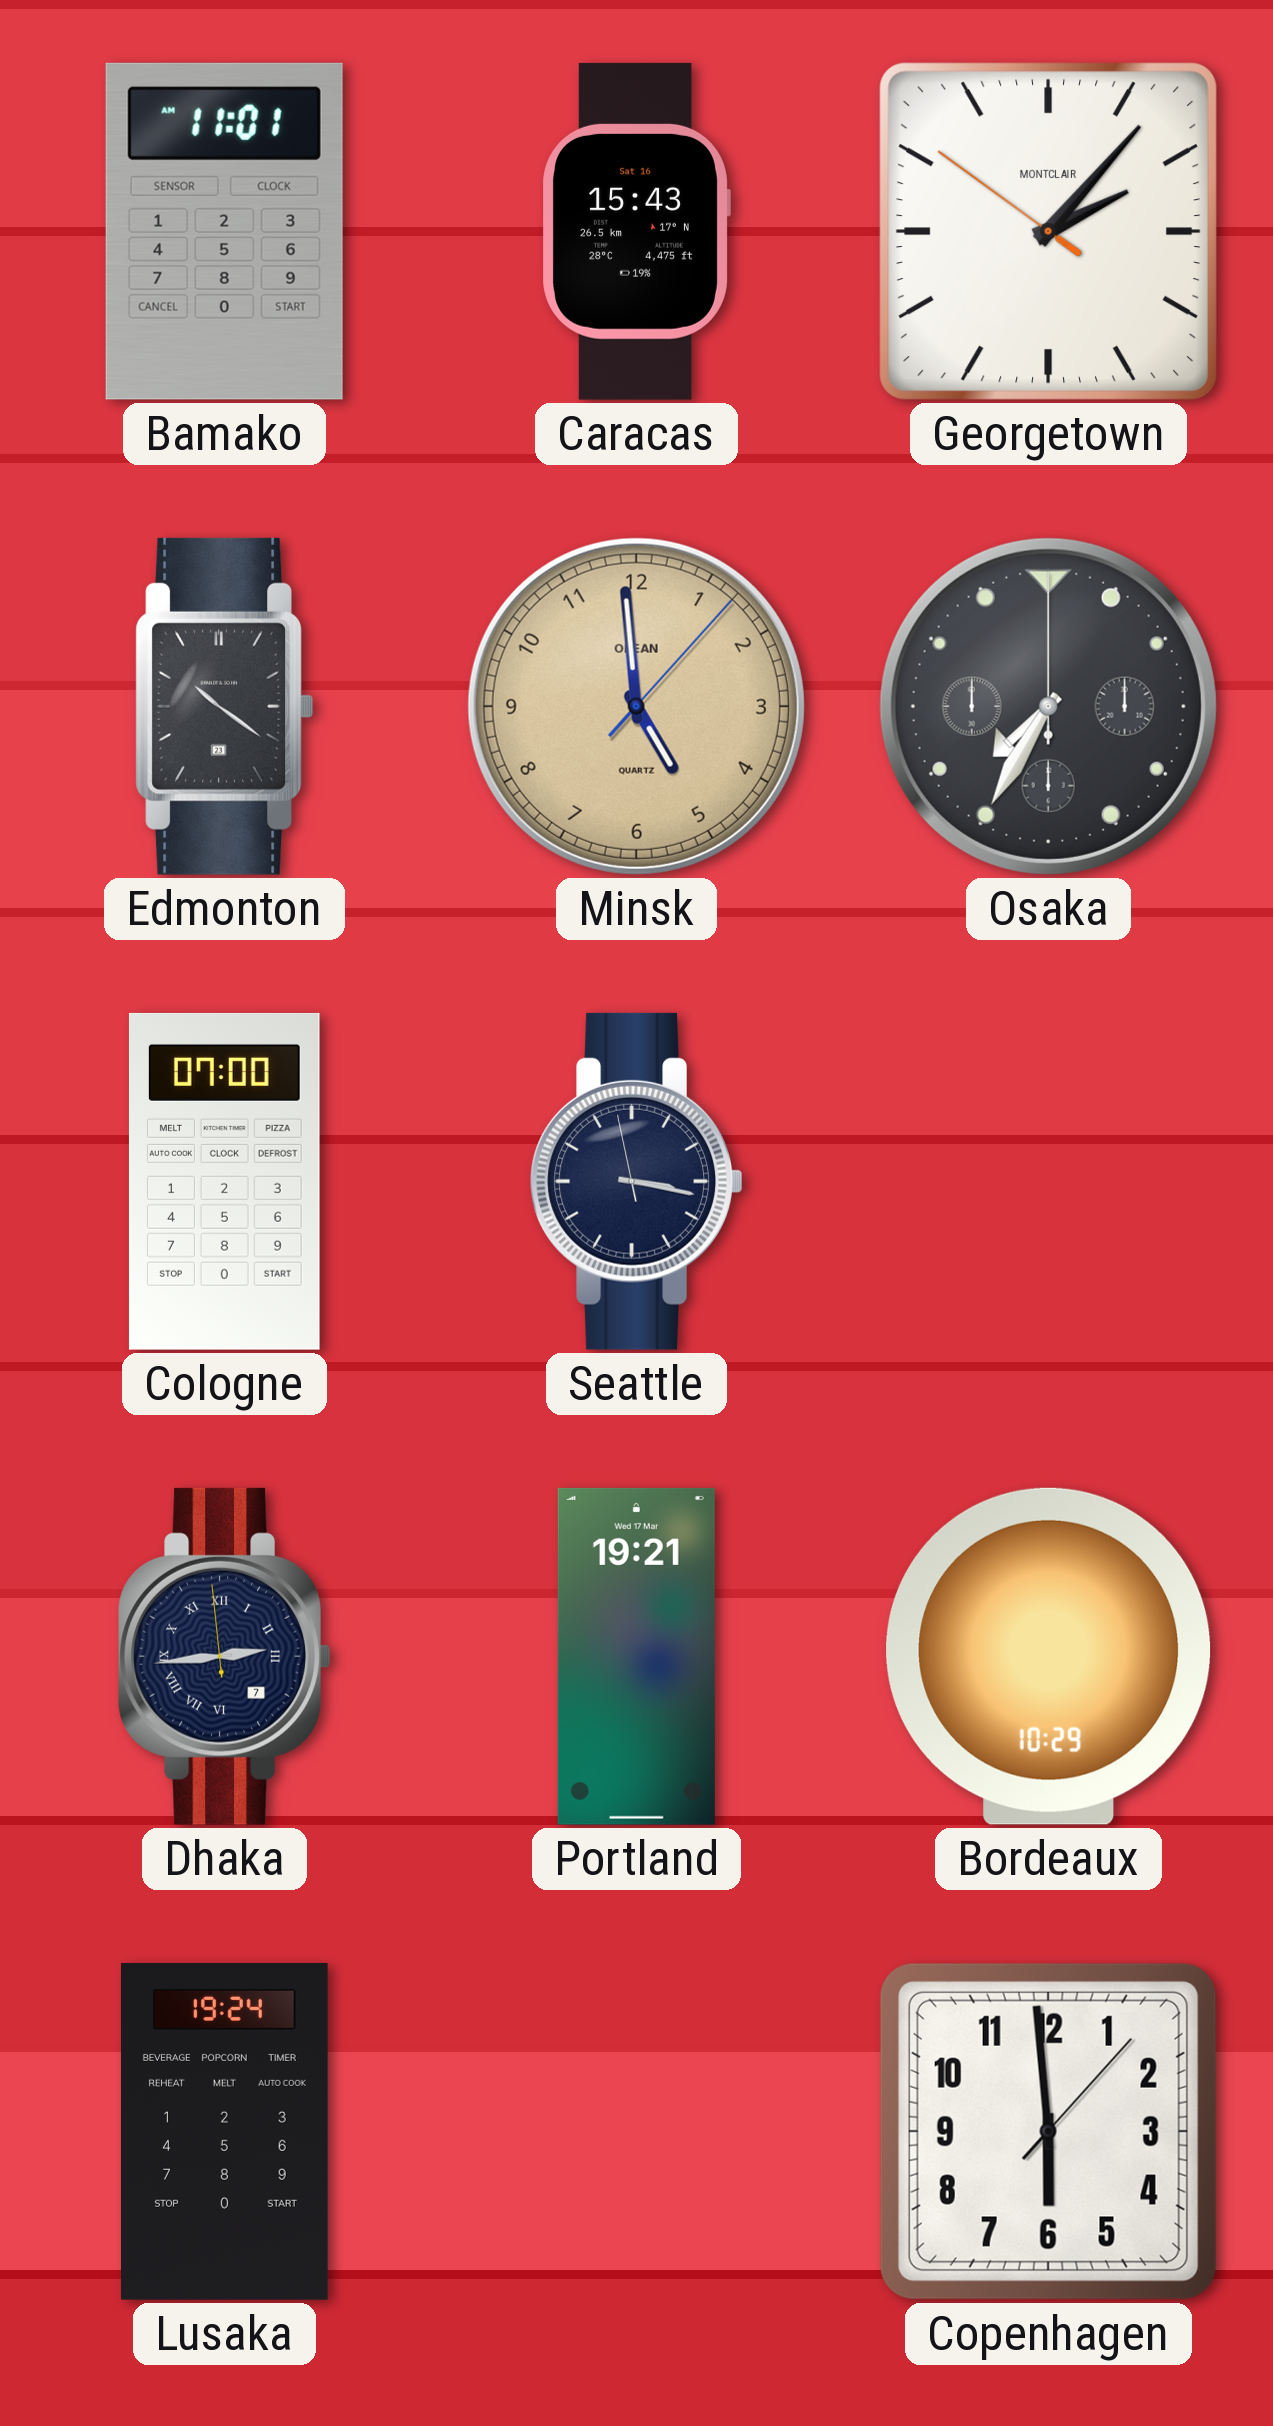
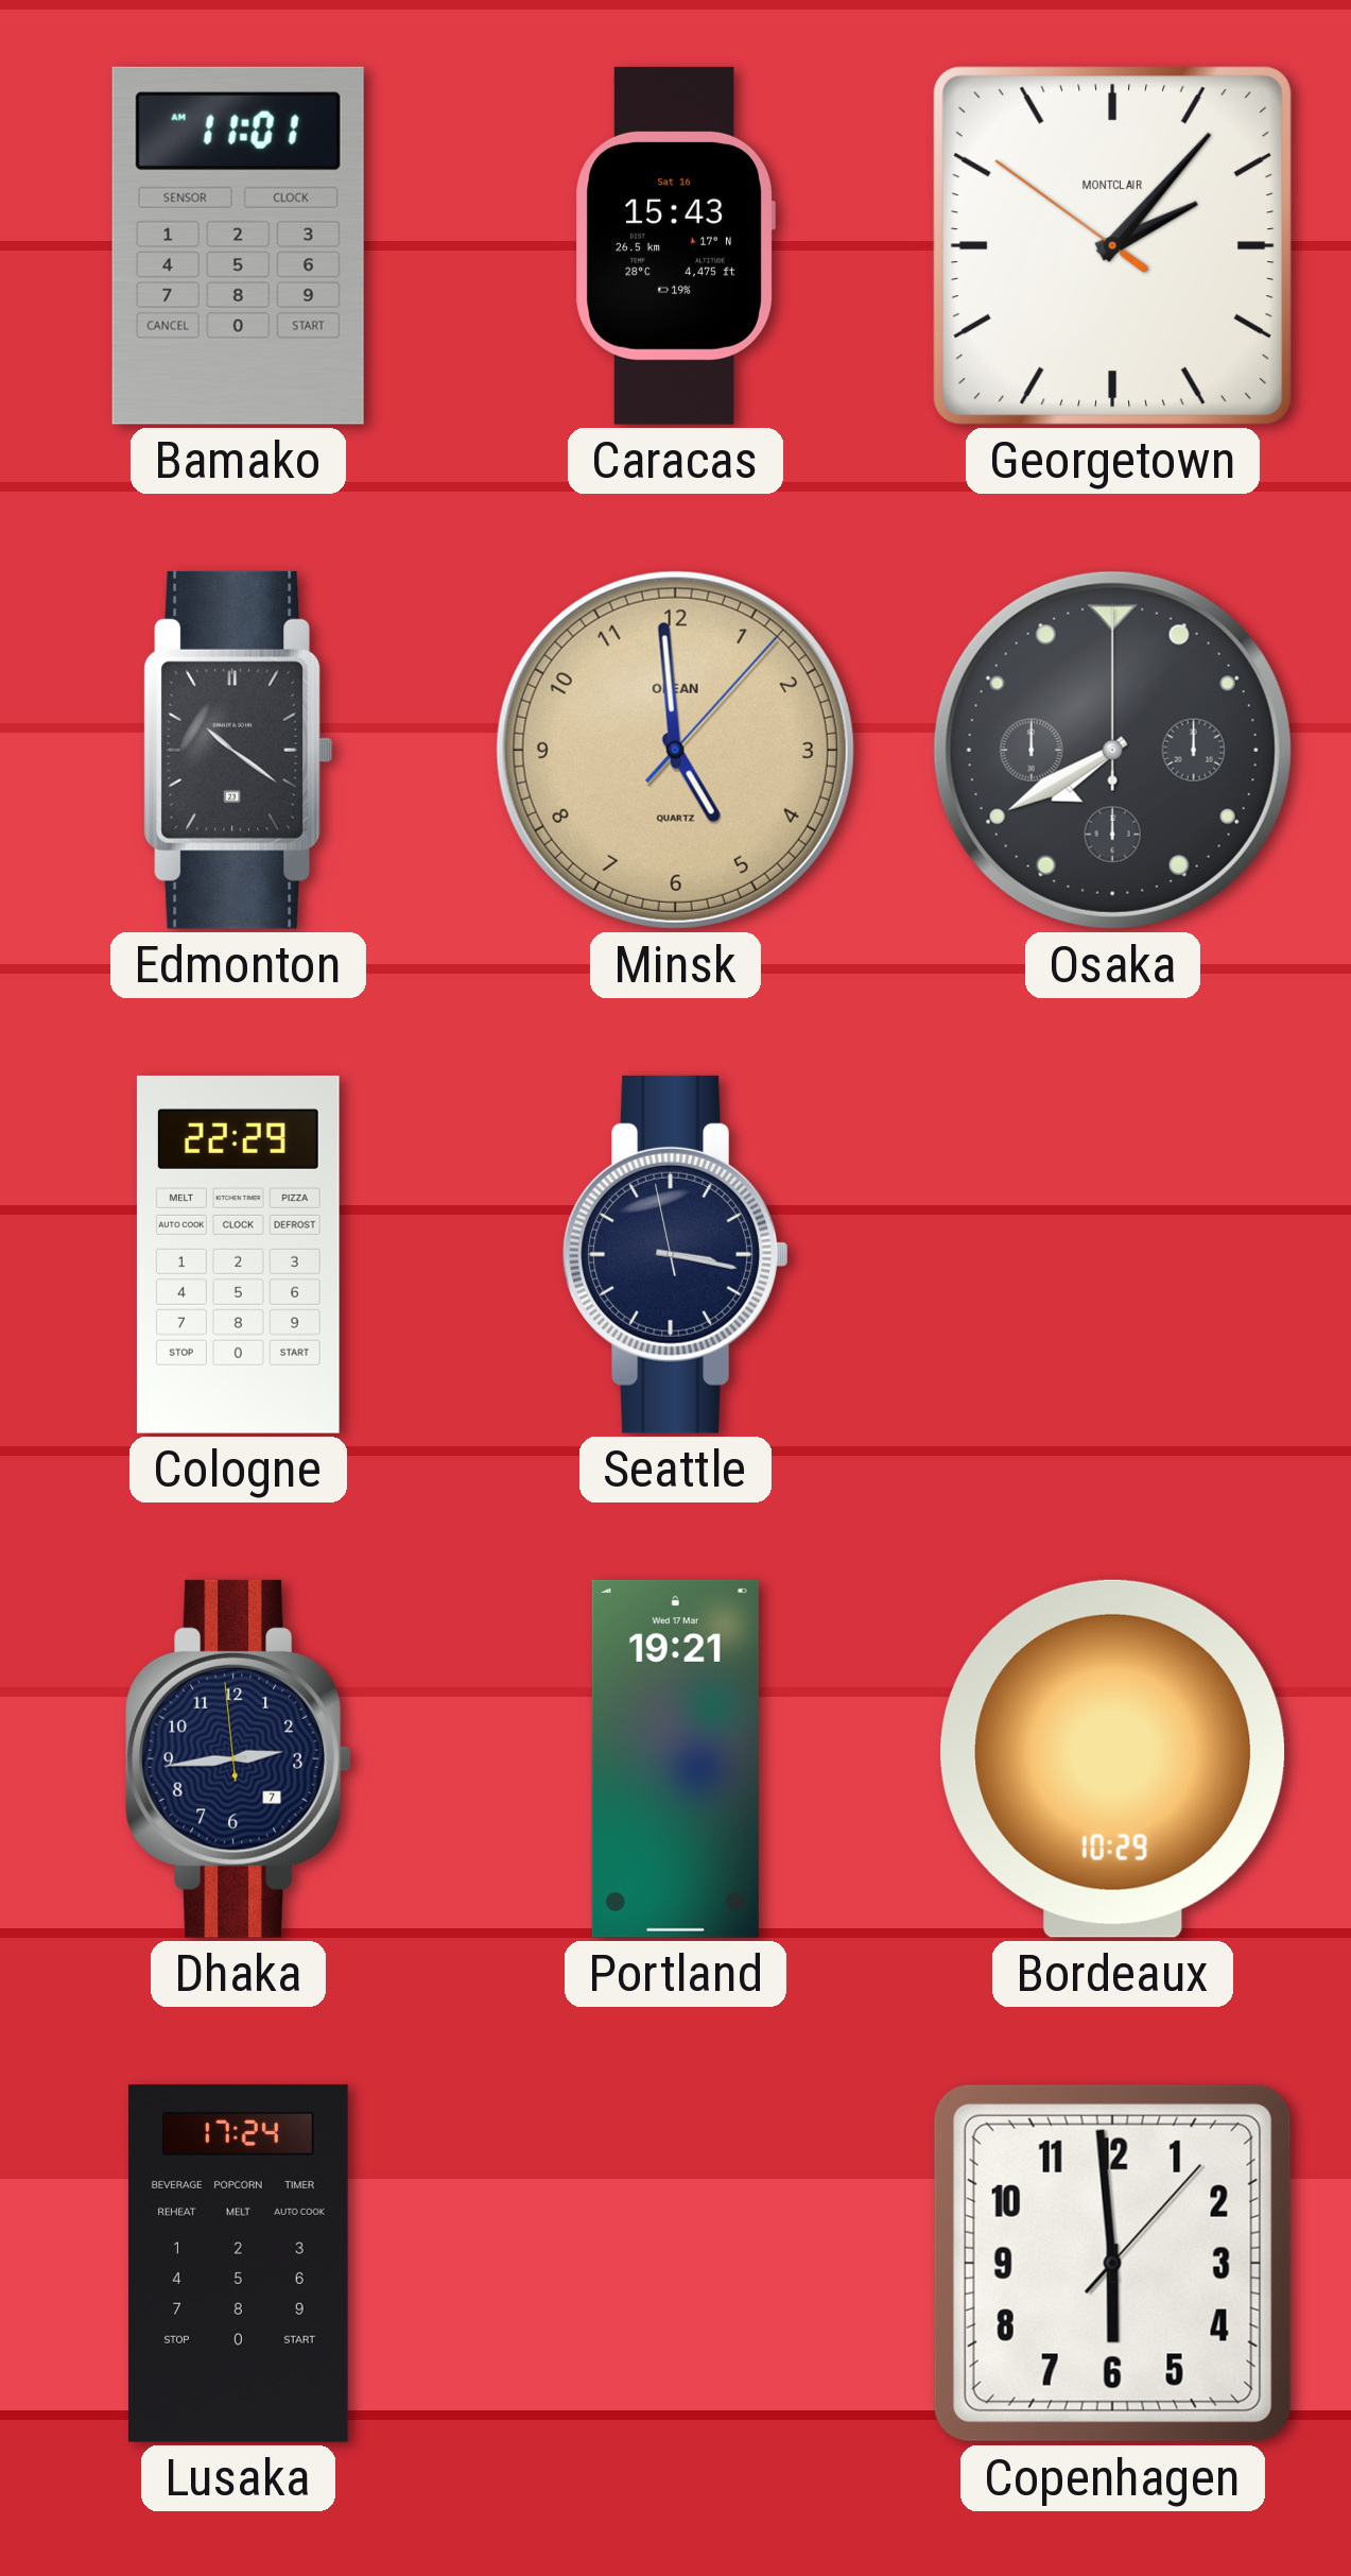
Osaka: 7:35 -> 7:40
Cologne: 07:00 -> 22:29
Dhaka numerals: Roman -> Arabic
Lusaka: 19:24 -> 17:24
